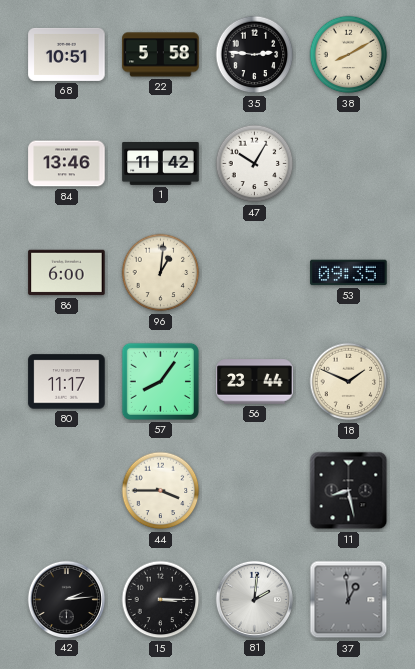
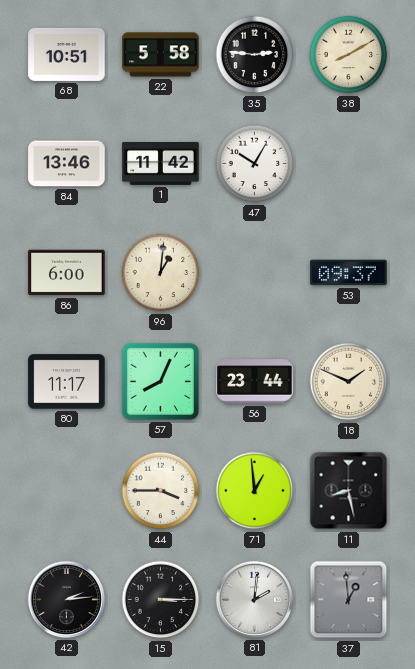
53: 09:35 -> 09:37
57: 8:06 -> 8:04
71: none -> 12:59
